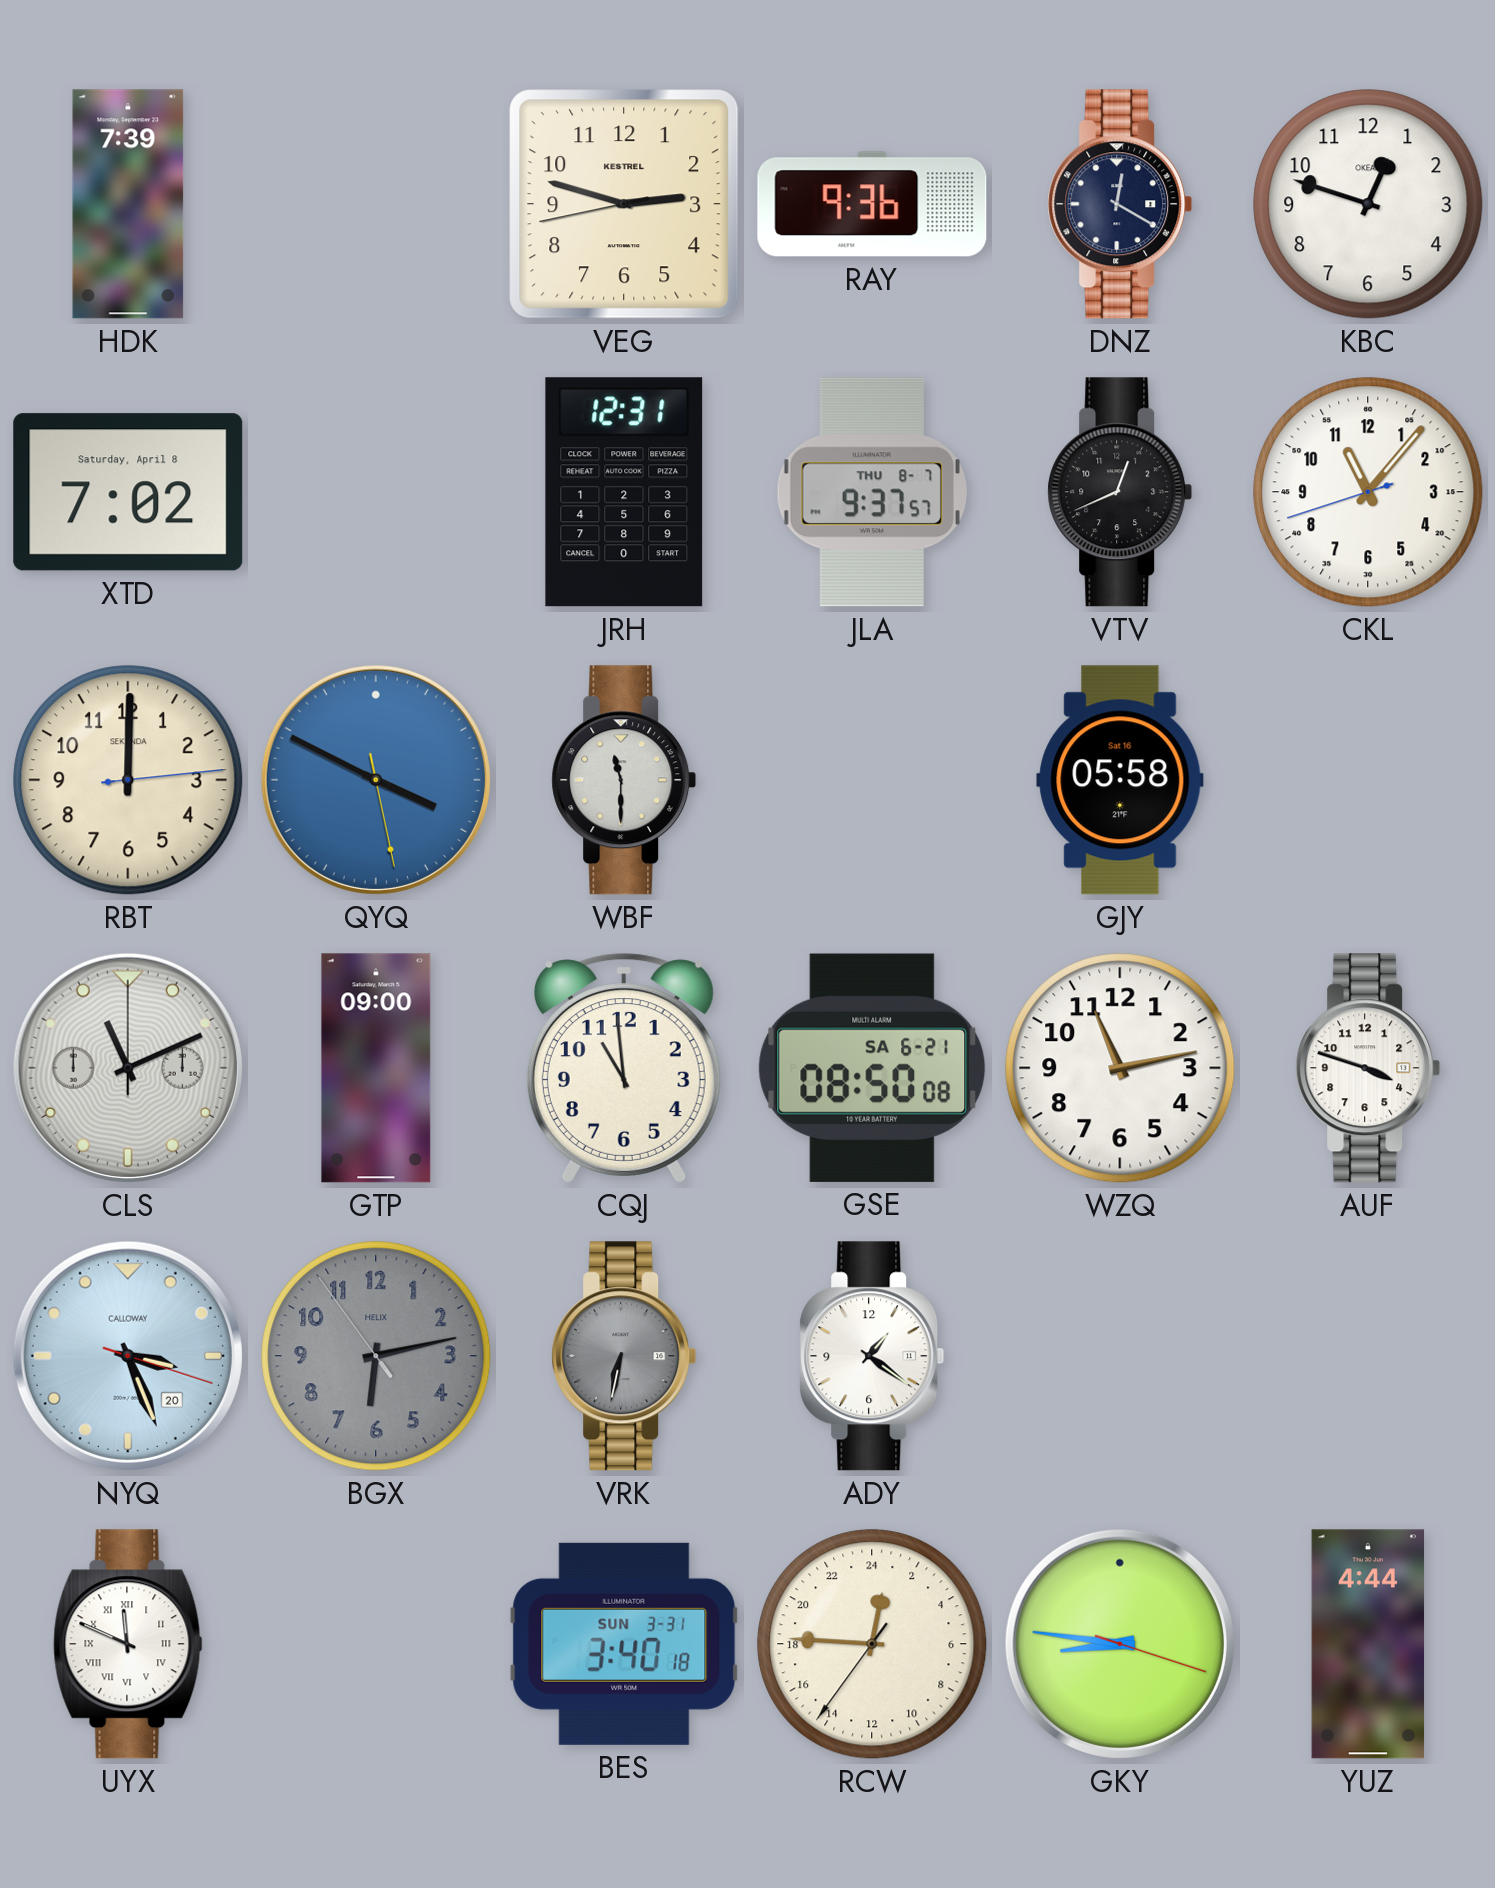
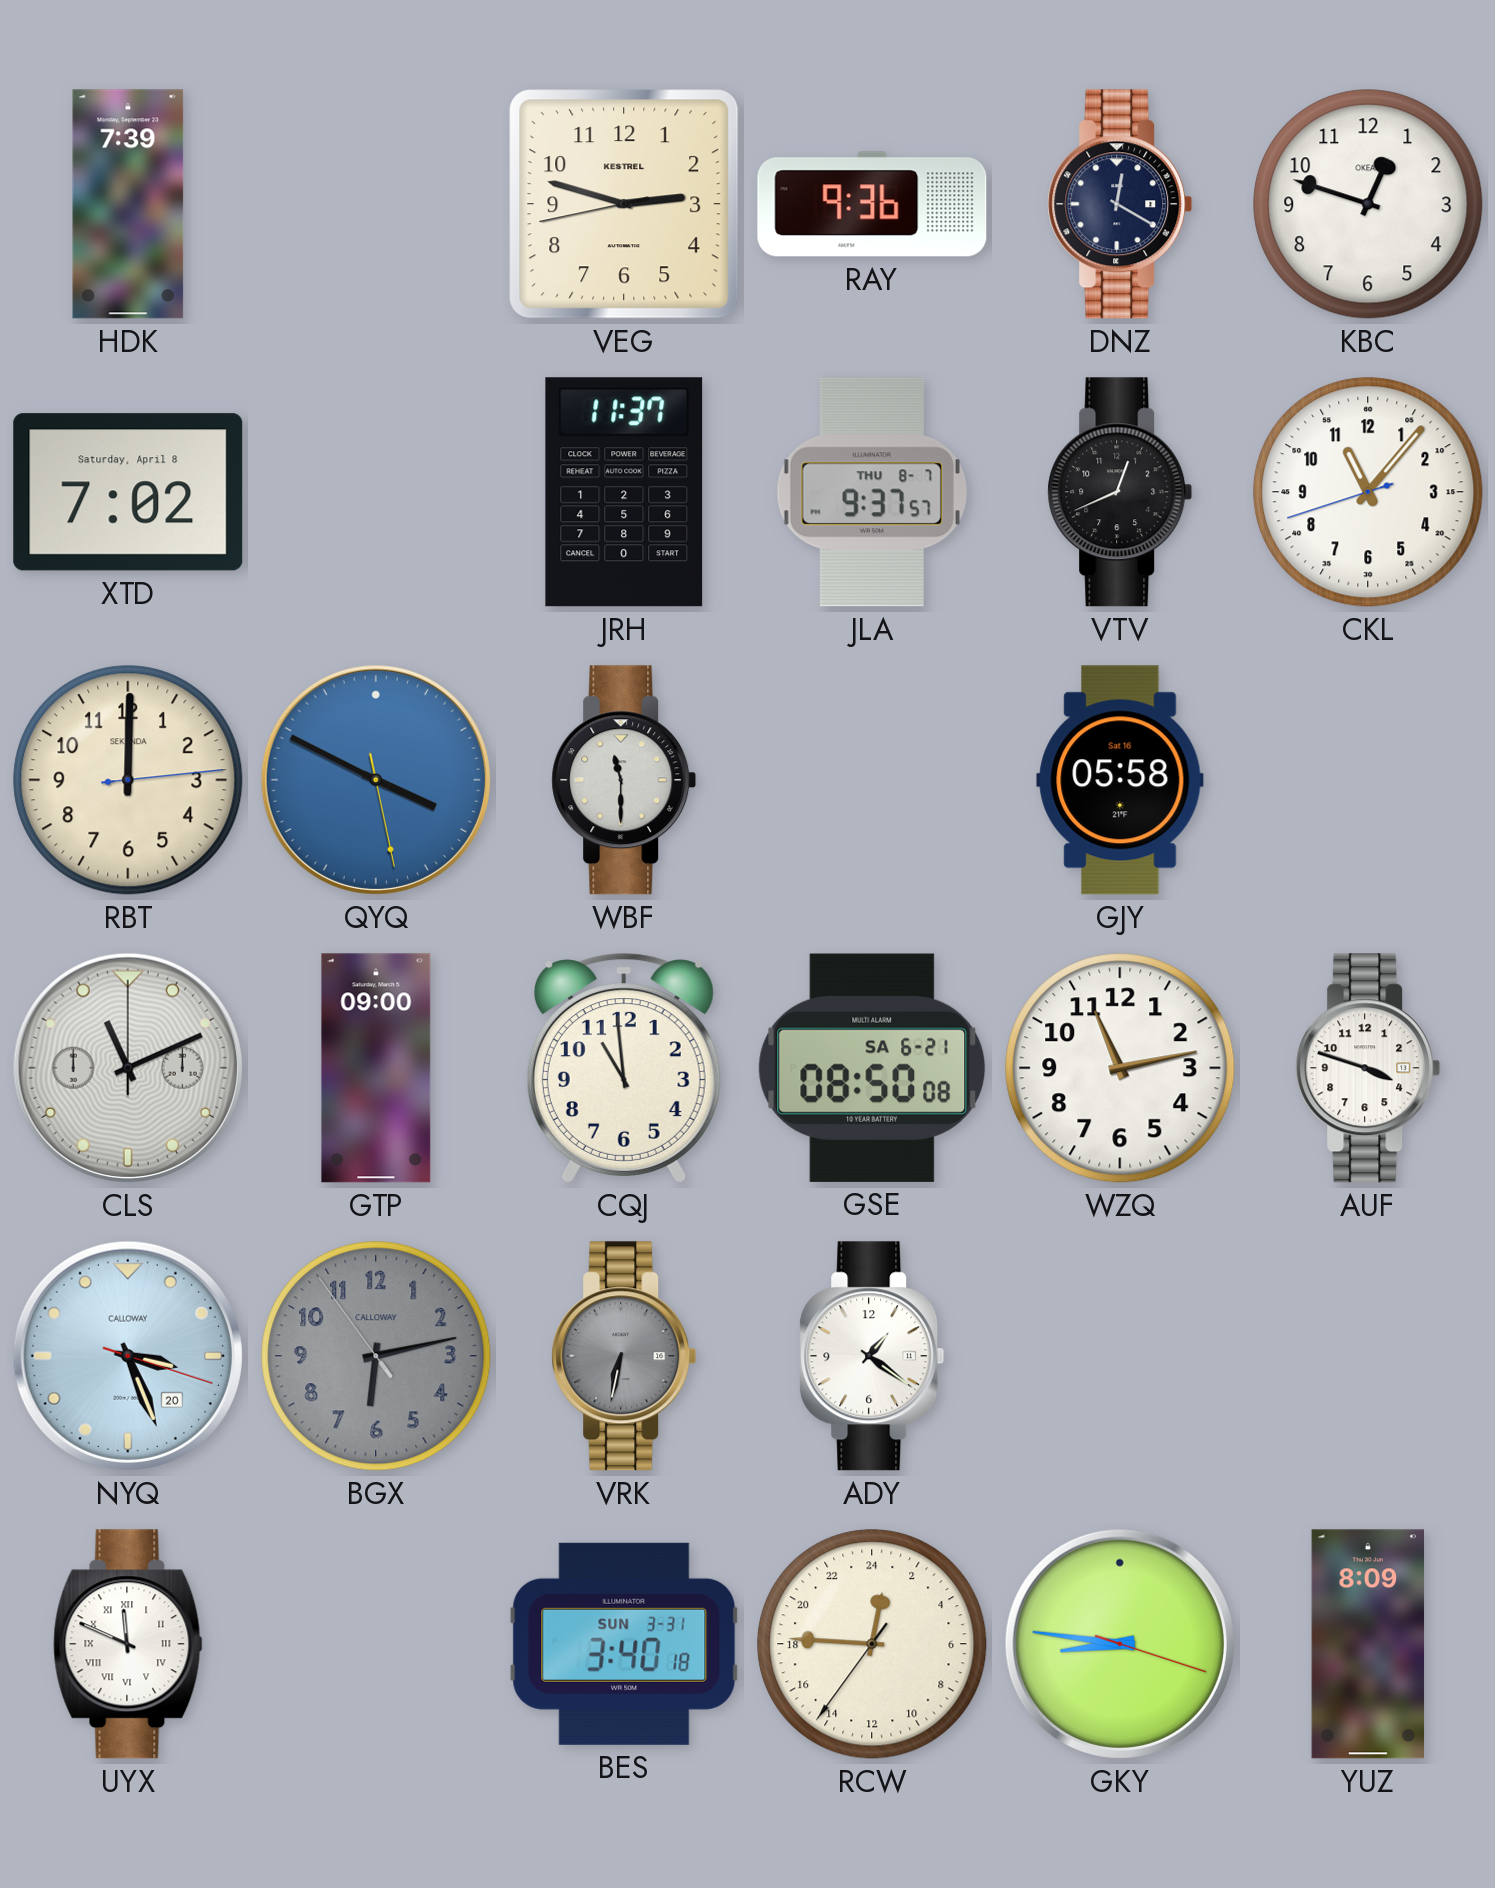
JRH: 12:31 -> 11:37
BGX brand: HELIX -> CALLOWAY
YUZ: 4:44 -> 8:09
